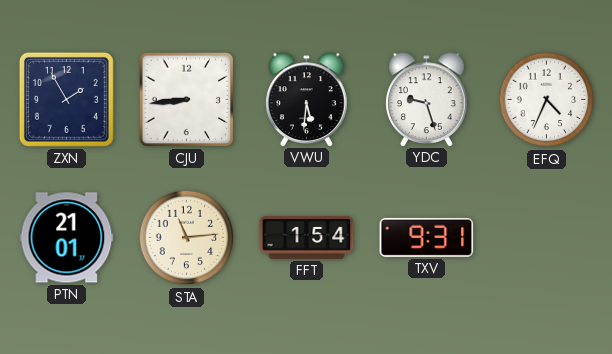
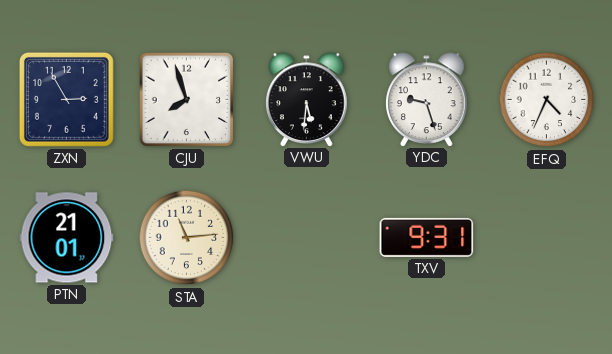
ZXN: 1:55 -> 2:55
CJU: 8:44 -> 7:57
FFT: 1:54 -> none
